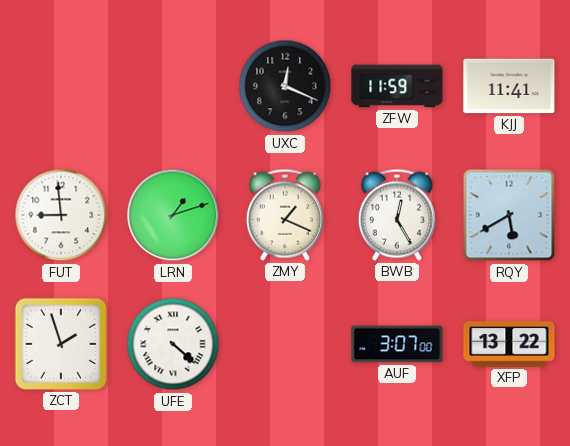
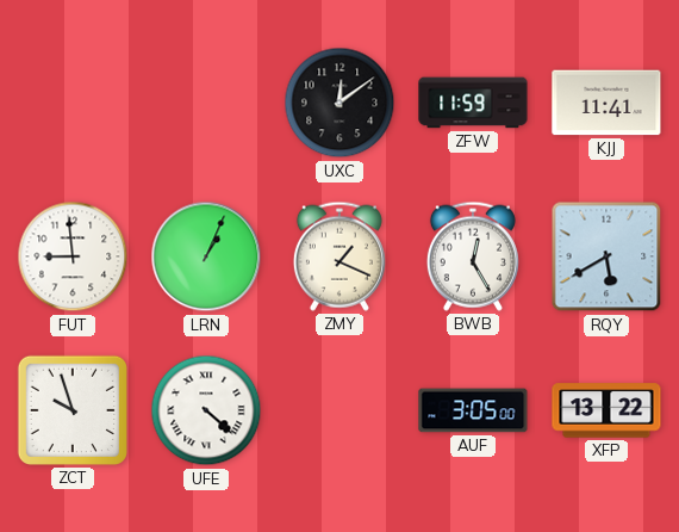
UXC: 12:19 -> 12:09
LRN: 1:12 -> 1:04
ZCT: 1:57 -> 9:57
AUF: 3:07 -> 3:05
